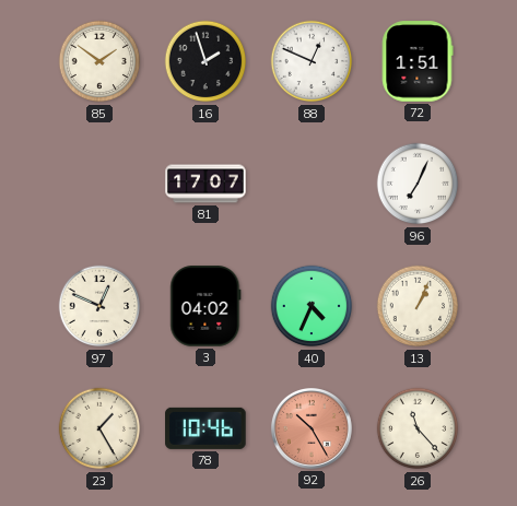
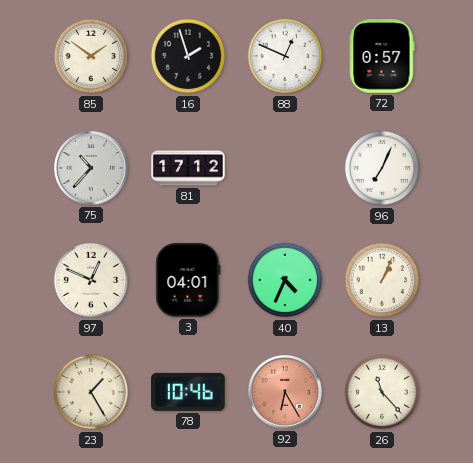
72: 1:51 -> 0:57
75: none -> 10:37
81: 17:07 -> 17:12
3: 04:02 -> 04:01
92: 10:25 -> 6:25
